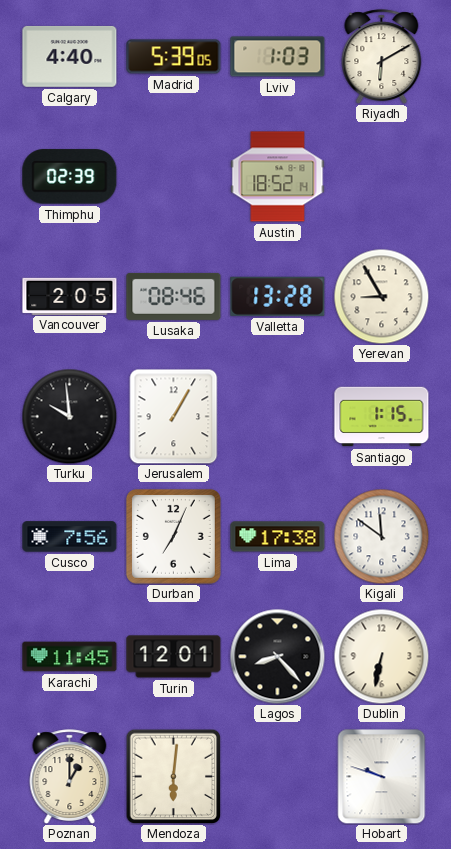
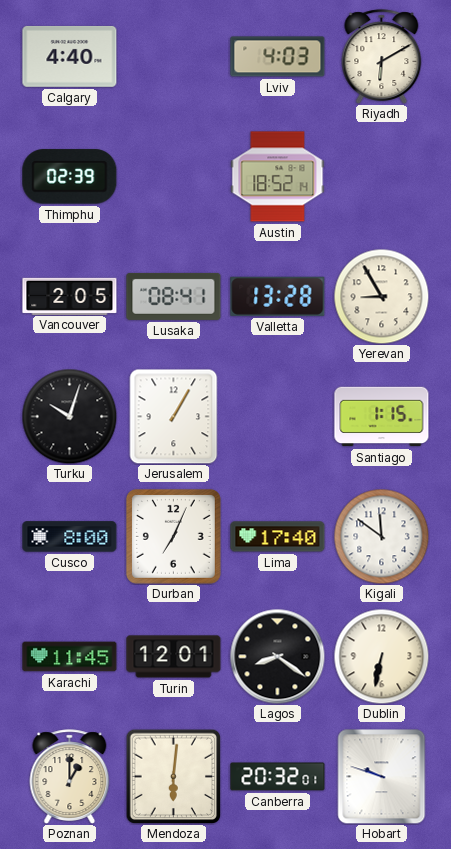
Madrid: 5:39 -> none
Lviv: 1:03 -> 4:03
Lusaka: 08:46 -> 08:41
Turku: 9:59 -> 10:03
Cusco: 7:56 -> 8:00
Lima: 17:38 -> 17:40
Lagos: 8:23 -> 8:21
Canberra: none -> 20:32
